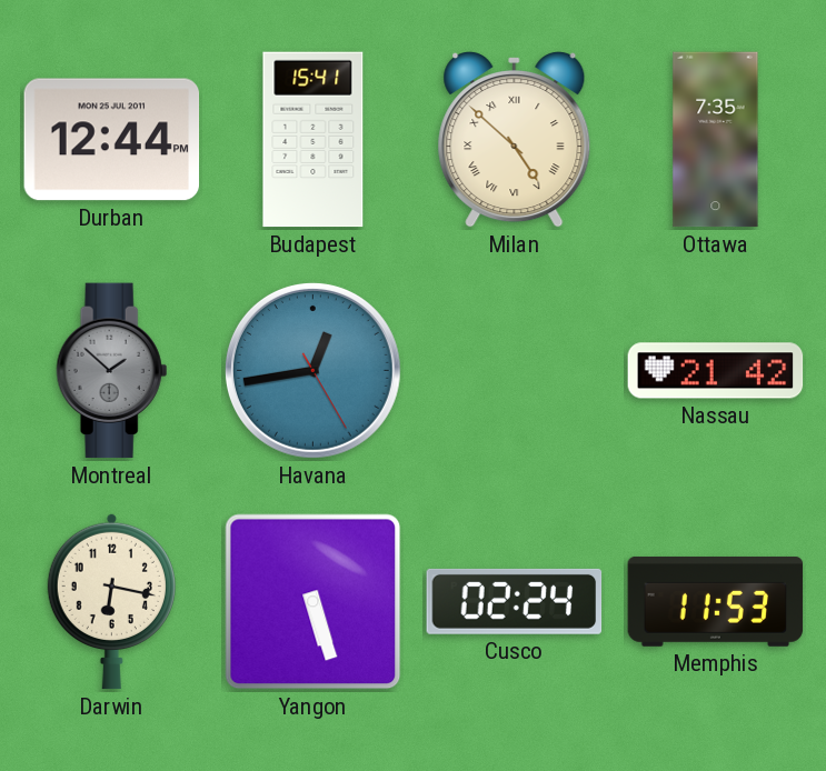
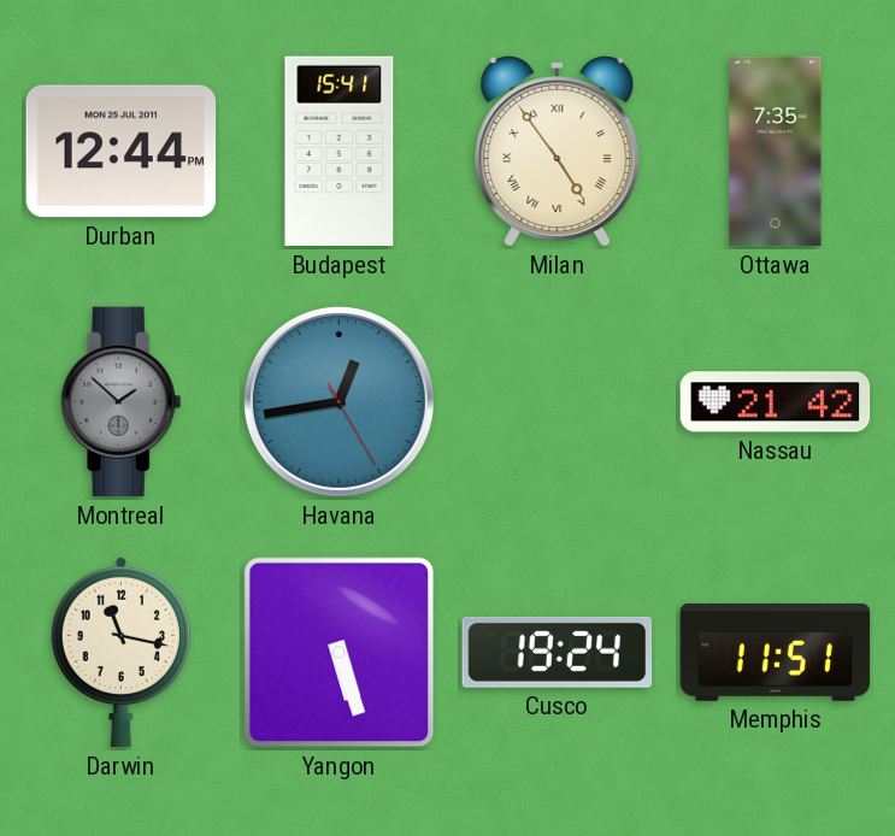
Milan: 4:52 -> 4:54
Darwin: 6:17 -> 11:17
Cusco: 02:24 -> 19:24
Memphis: 11:53 -> 11:51
